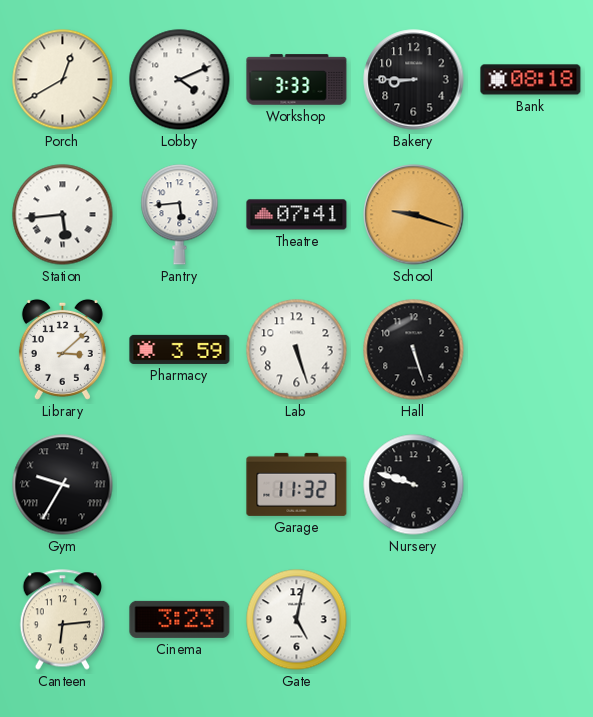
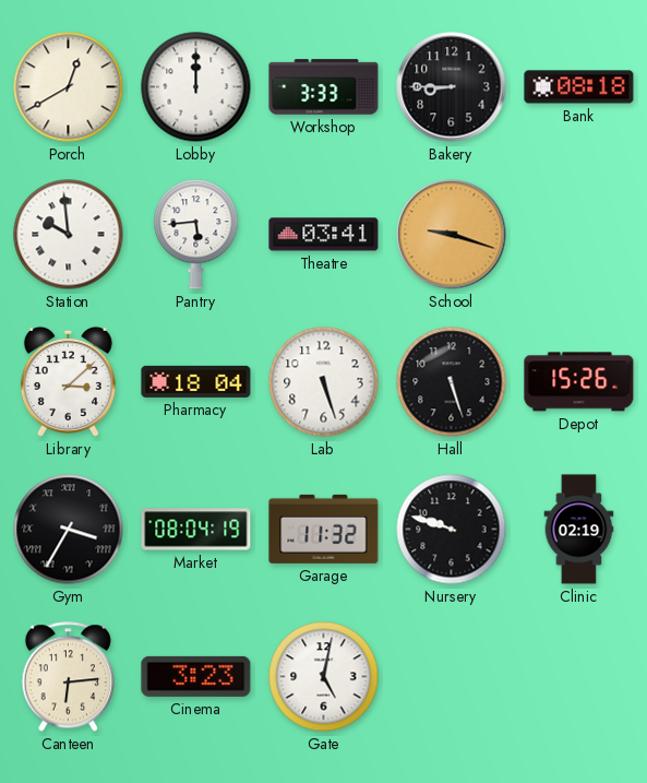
Lobby: 4:11 -> 12:00
Station: 5:44 -> 9:59
Theatre: 07:41 -> 03:41
Pharmacy: 3:59 -> 18:04
Depot: none -> 15:26
Gym: 9:35 -> 3:35
Market: none -> 08:04
Clinic: none -> 02:19
